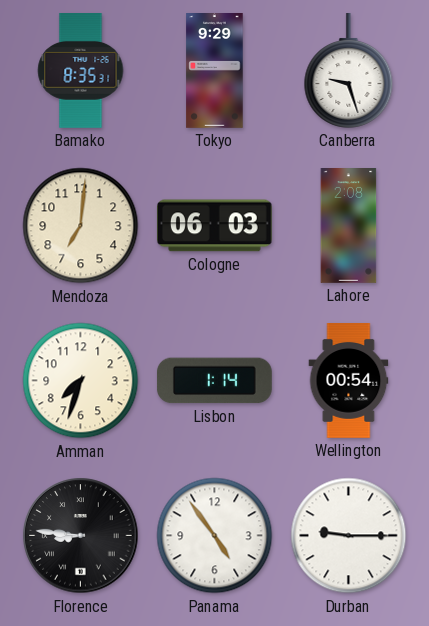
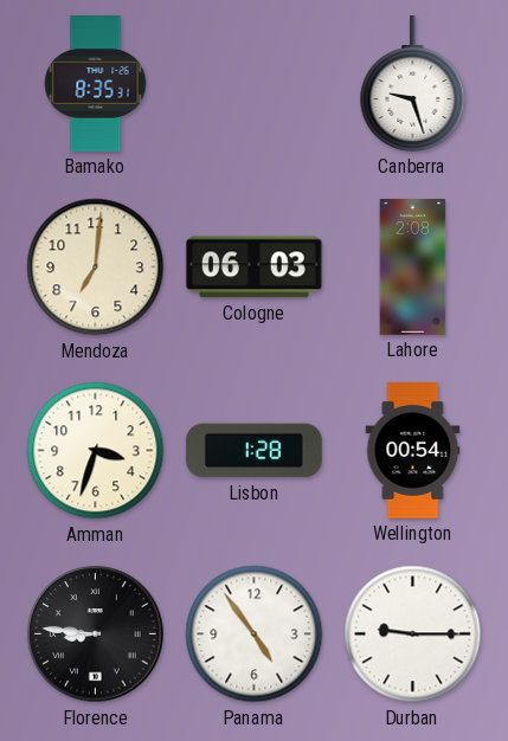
Tokyo: 9:29 -> none
Amman: 7:33 -> 3:33
Lisbon: 1:14 -> 1:28
